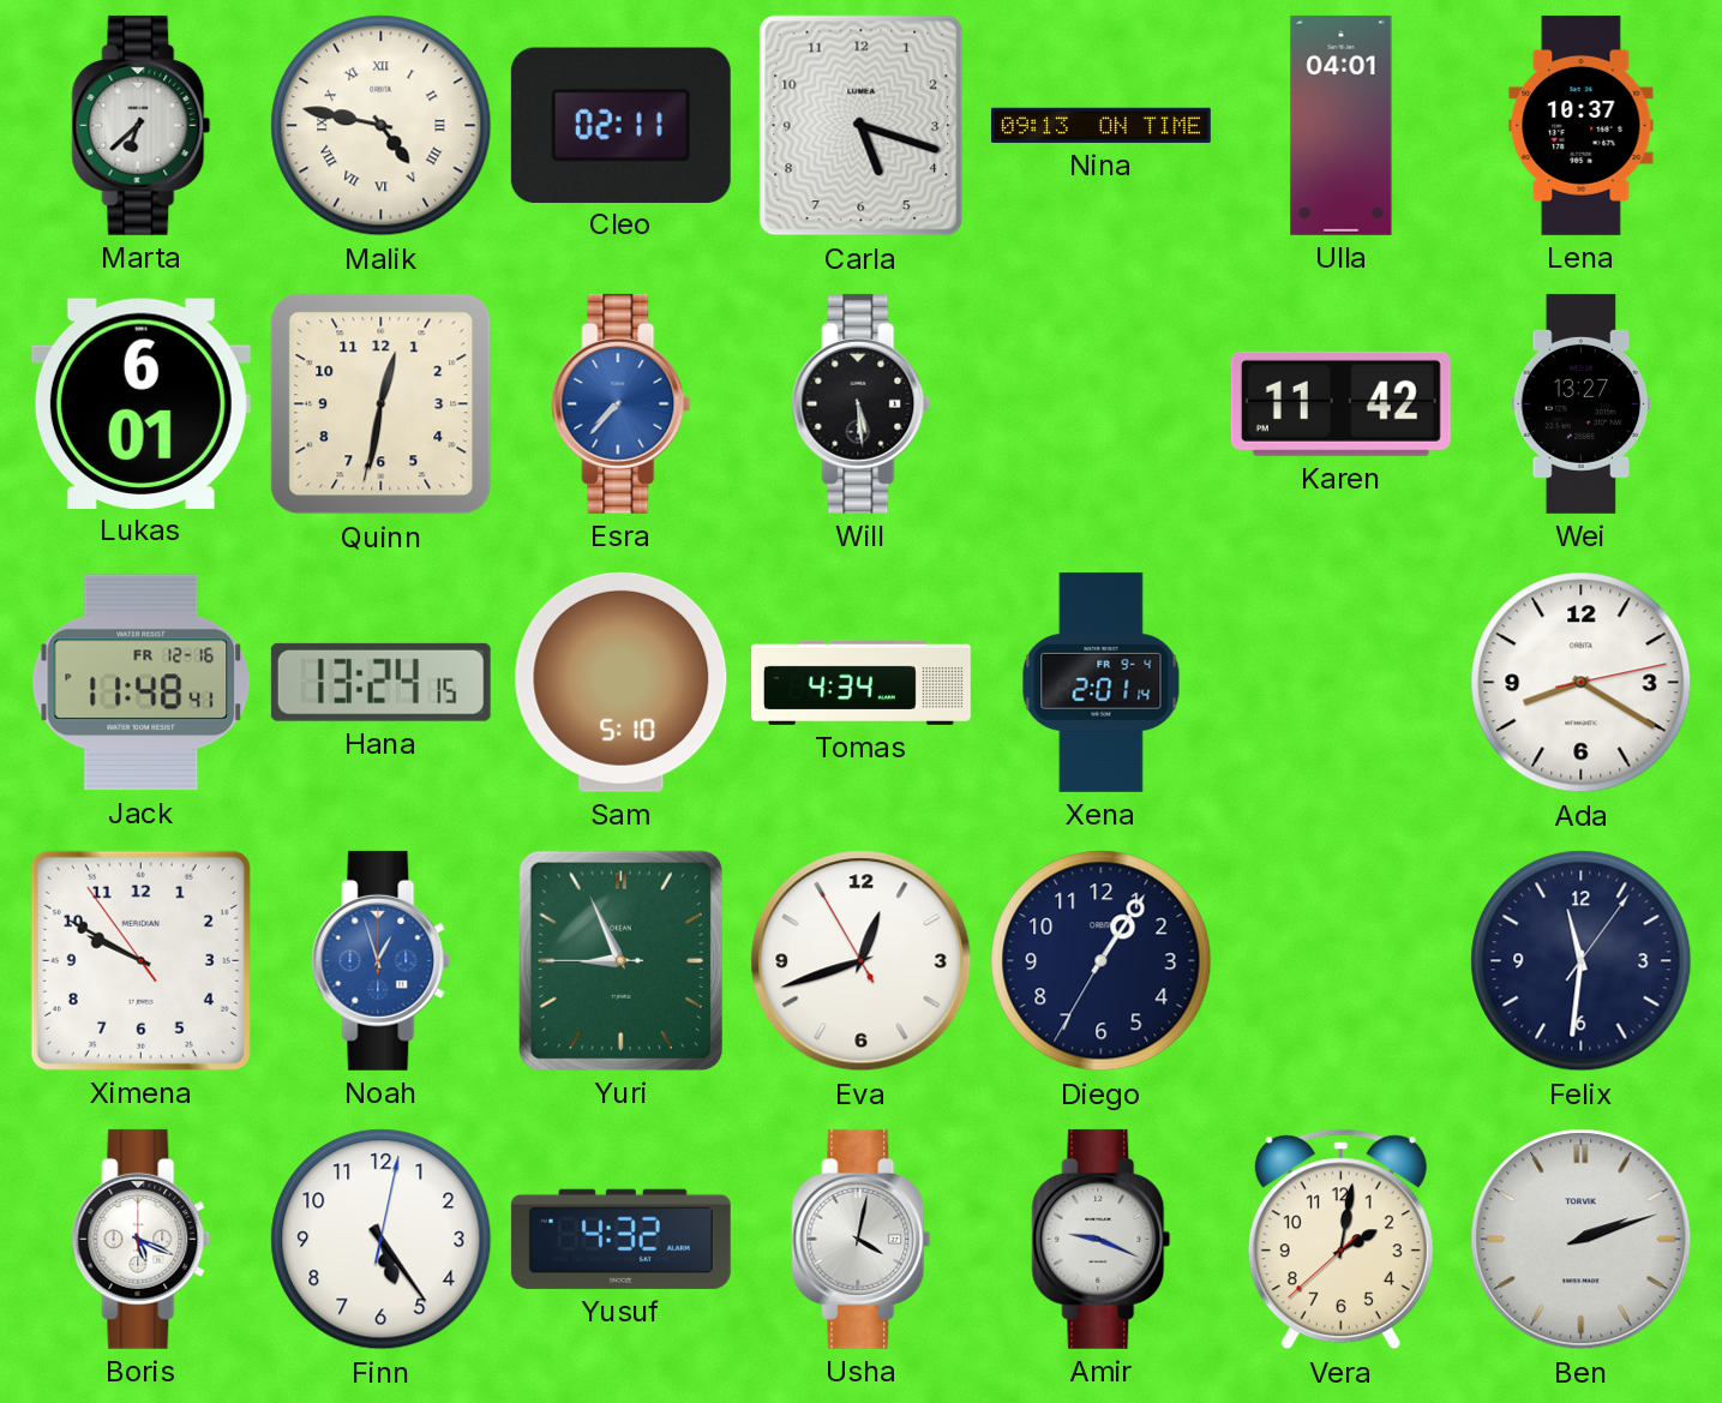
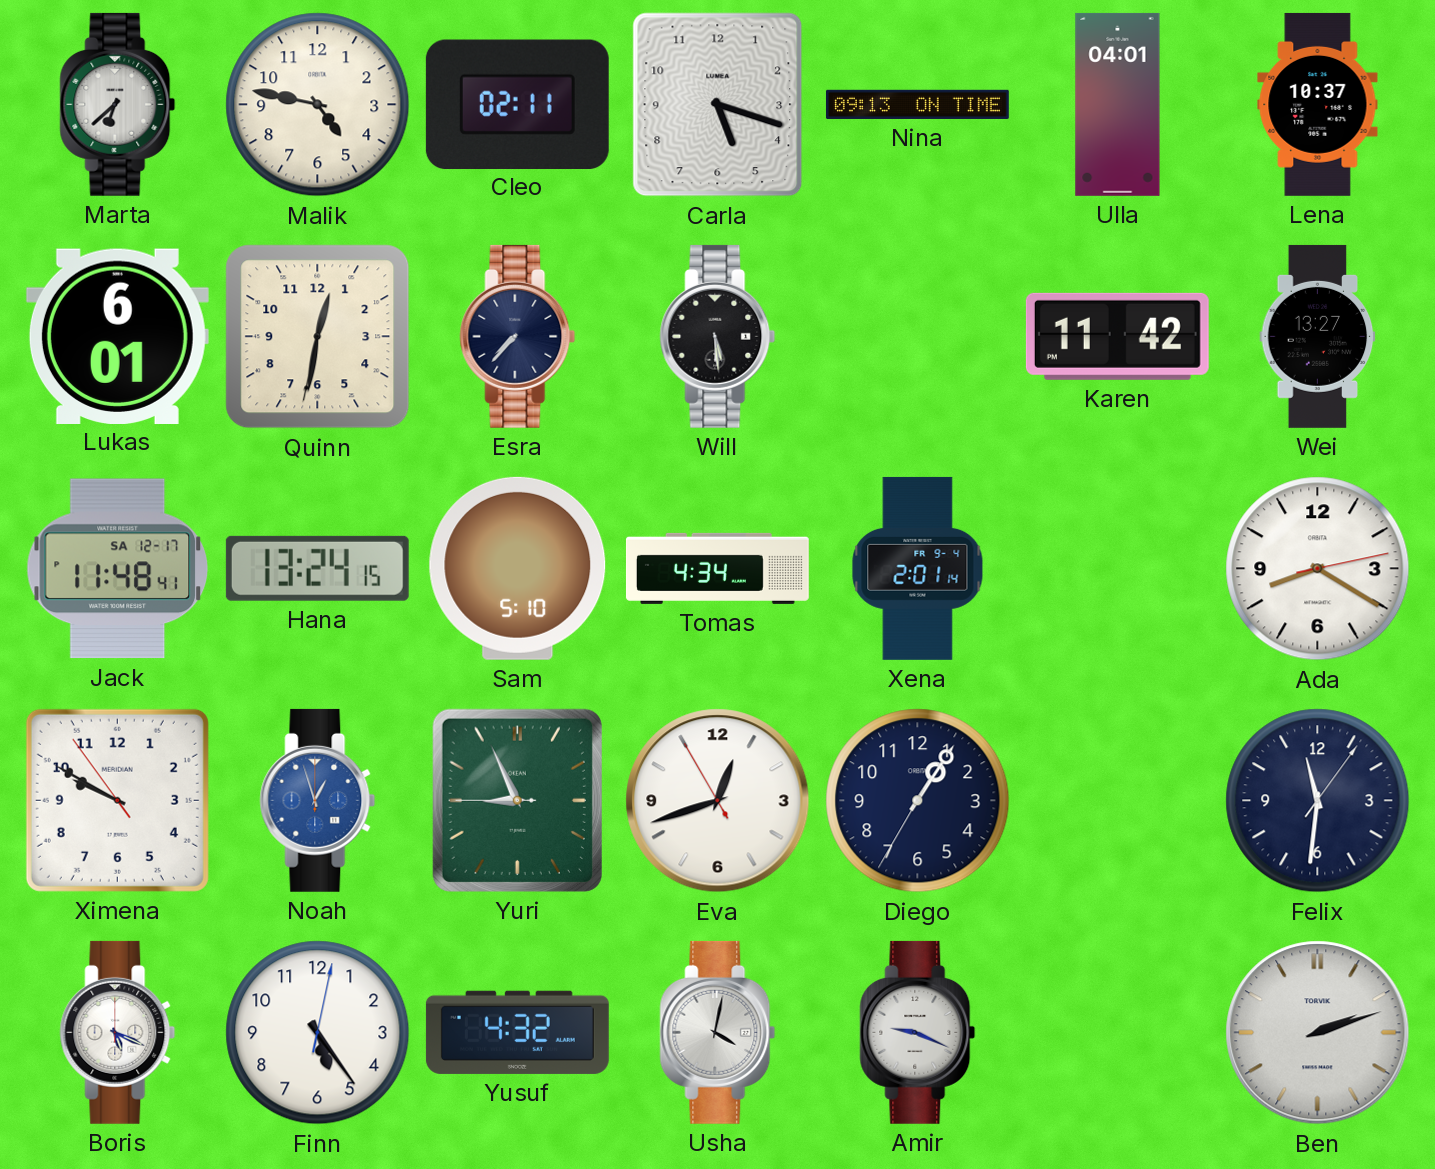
Malik numerals: Roman -> Arabic
Esra dial: blue -> navy
Jack date: FR 12-16 -> SA 12-17
Vera: 2:01 -> none
